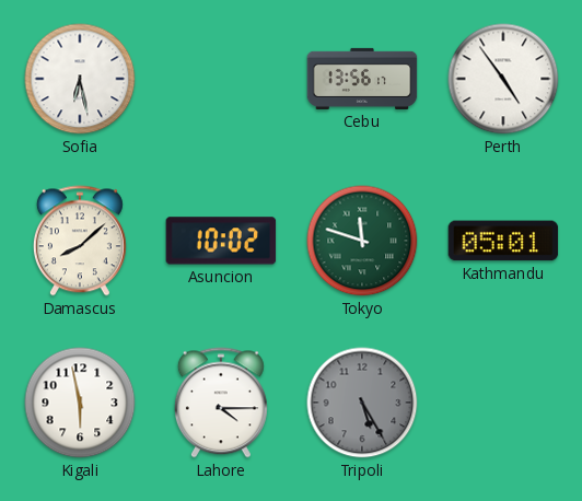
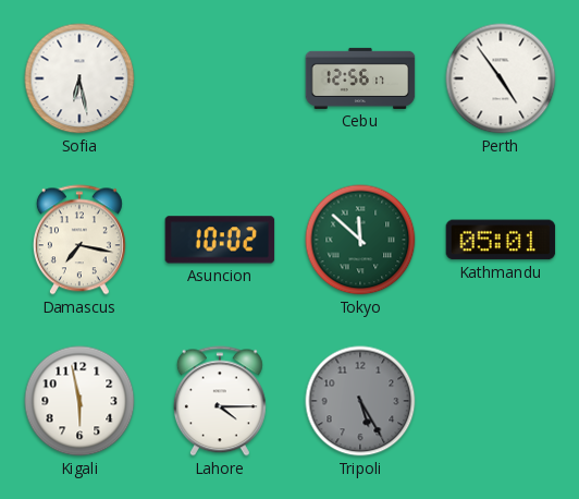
Cebu: 13:56 -> 12:56
Damascus: 8:08 -> 7:17
Tokyo: 11:48 -> 11:52
